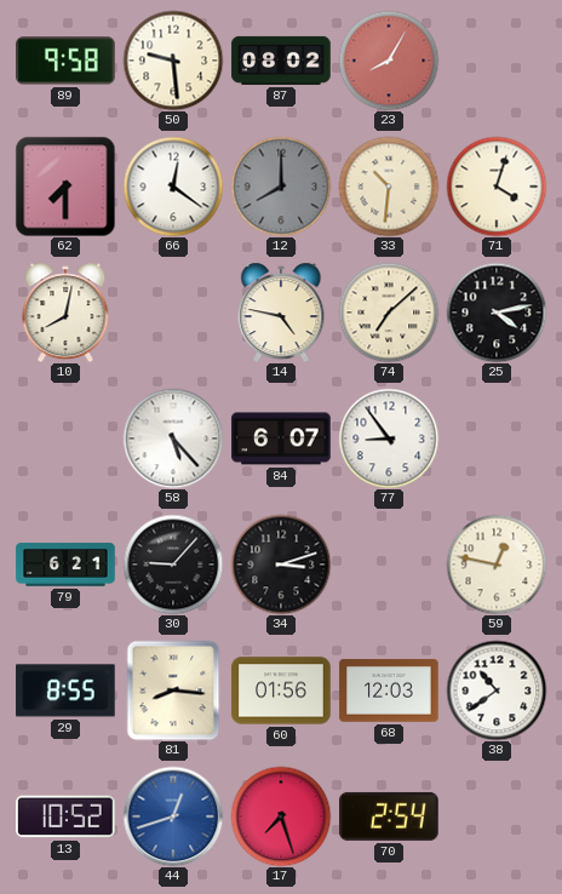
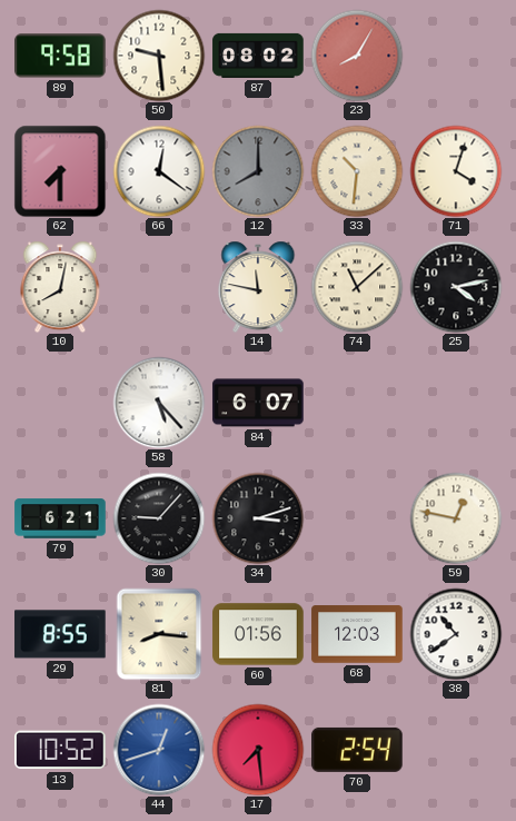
14: 4:47 -> 11:47
74: 7:08 -> 11:08
77: 8:54 -> none
17: 7:27 -> 7:29
